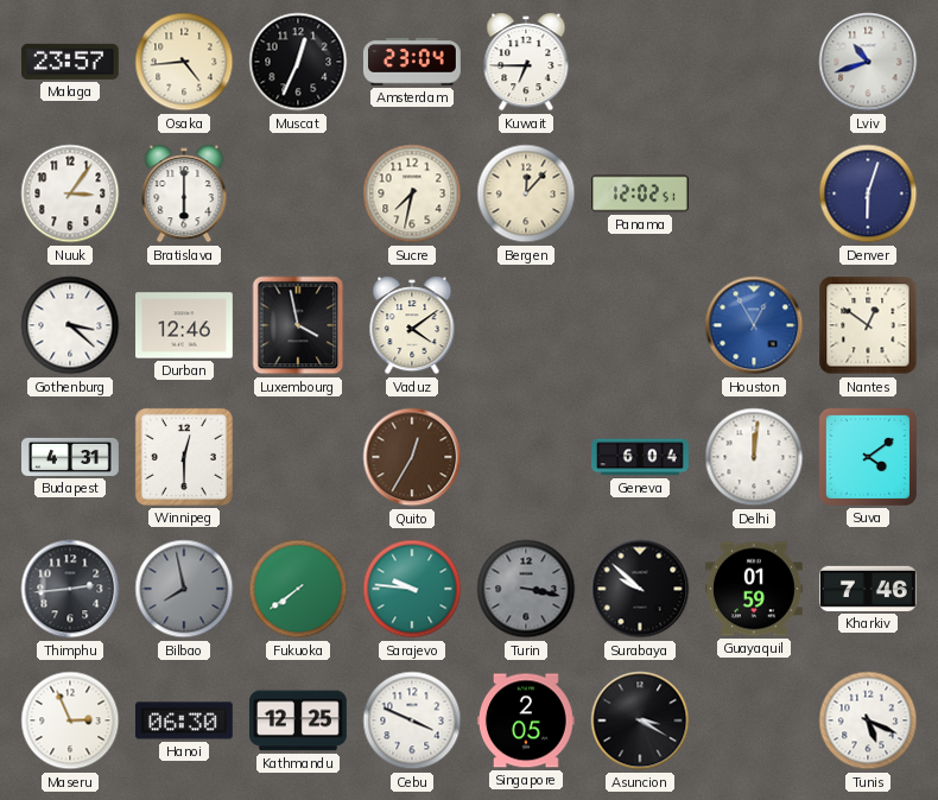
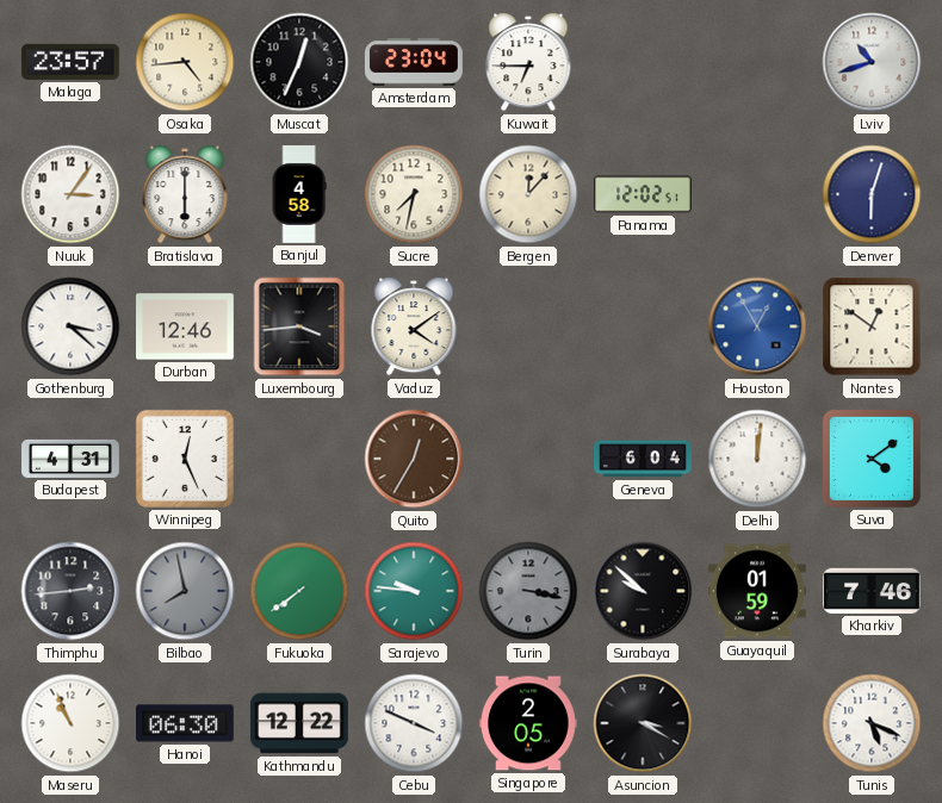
Banjul: none -> 4:58
Luxembourg: 3:58 -> 3:44
Winnipeg: 12:30 -> 12:26
Maseru: 2:56 -> 10:56
Kathmandu: 12:25 -> 12:22
